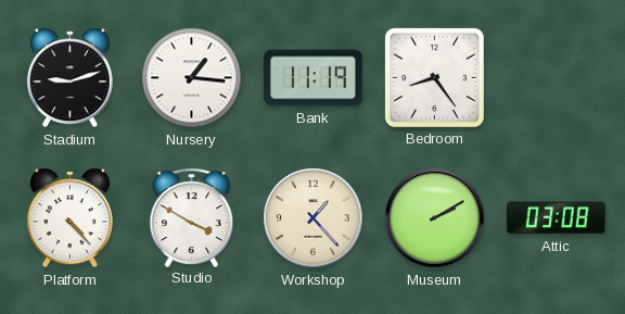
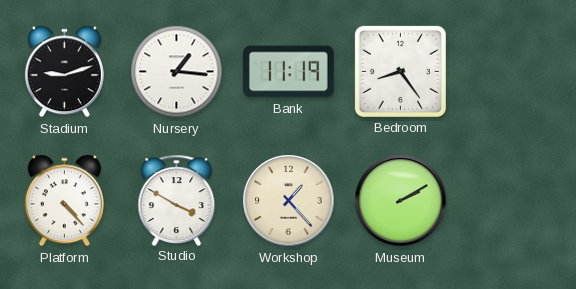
Attic: 03:08 -> none
